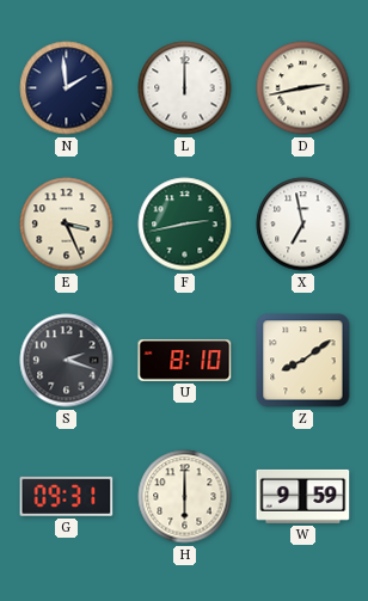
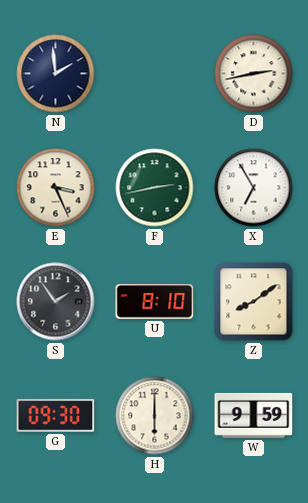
L: 12:00 -> none
X: 6:58 -> 6:55
S: 2:18 -> 1:54
G: 09:31 -> 09:30
